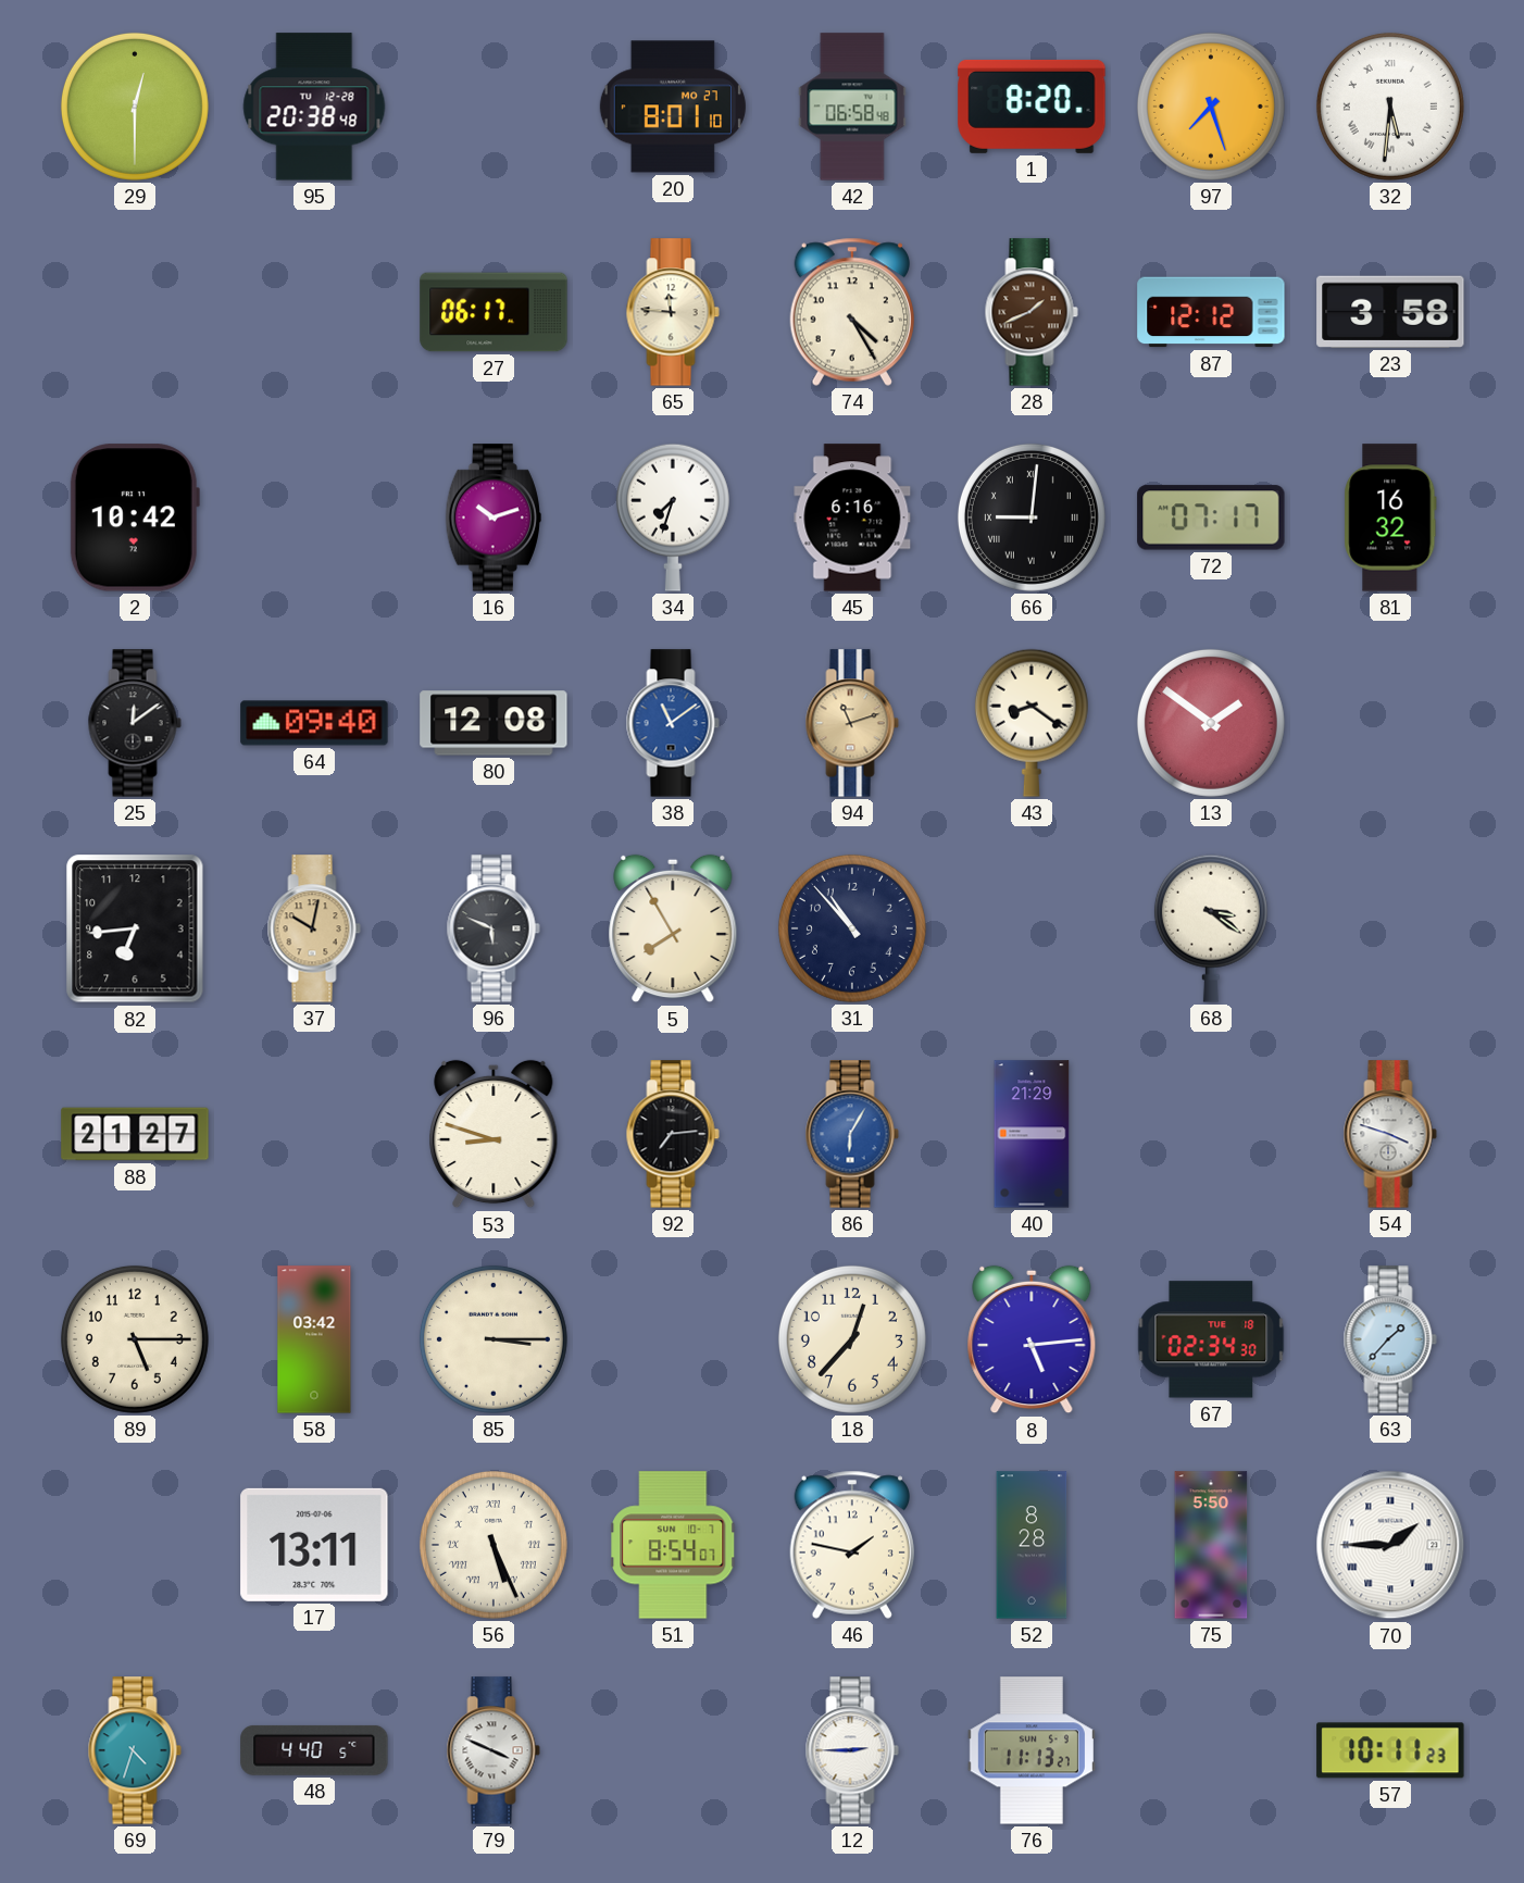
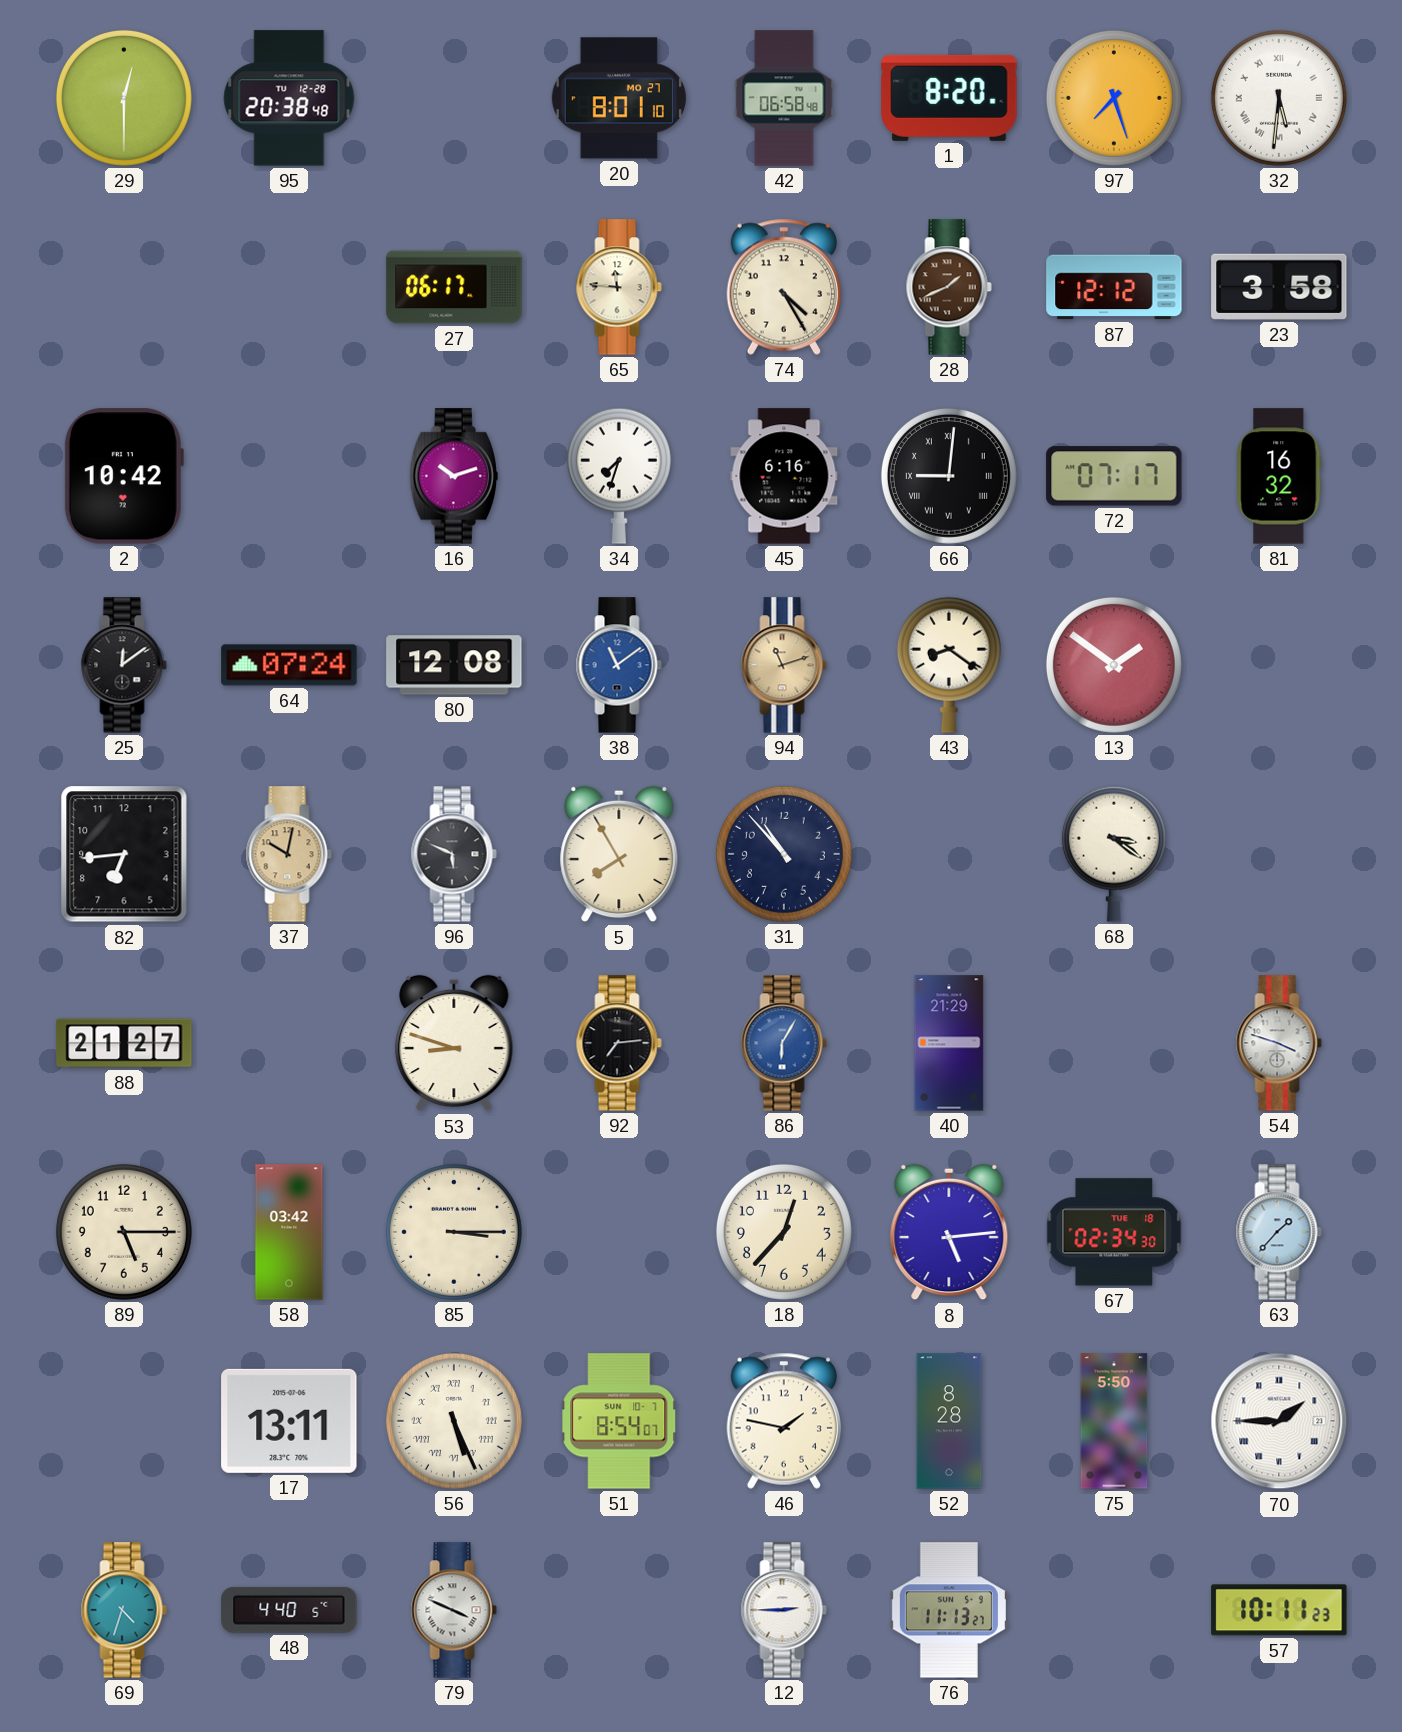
64: 09:40 -> 07:24
